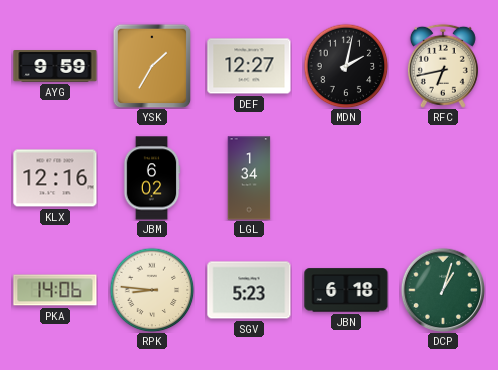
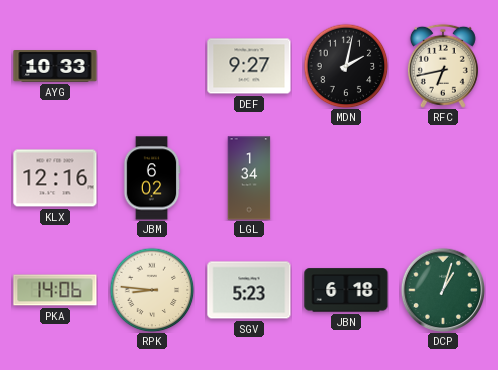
AYG: 9:59 -> 10:33
YSK: 1:35 -> none
DEF: 12:27 -> 9:27
